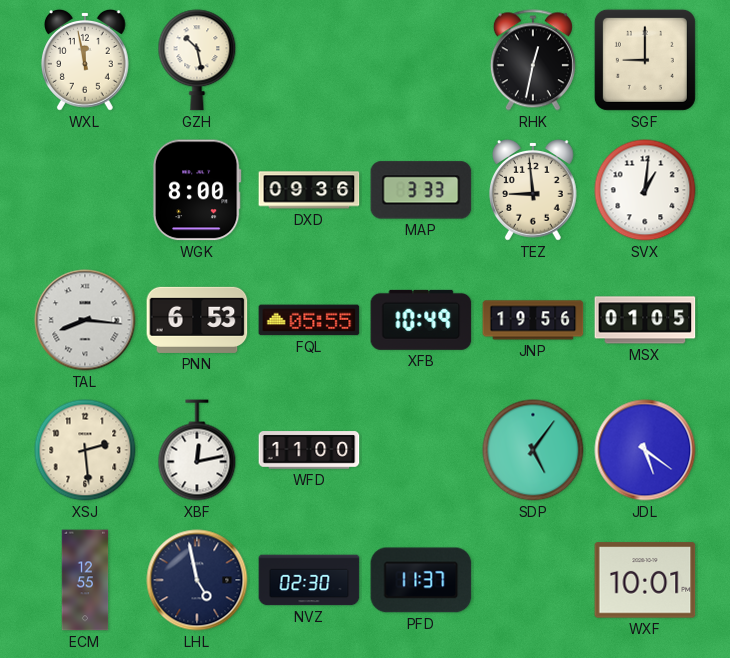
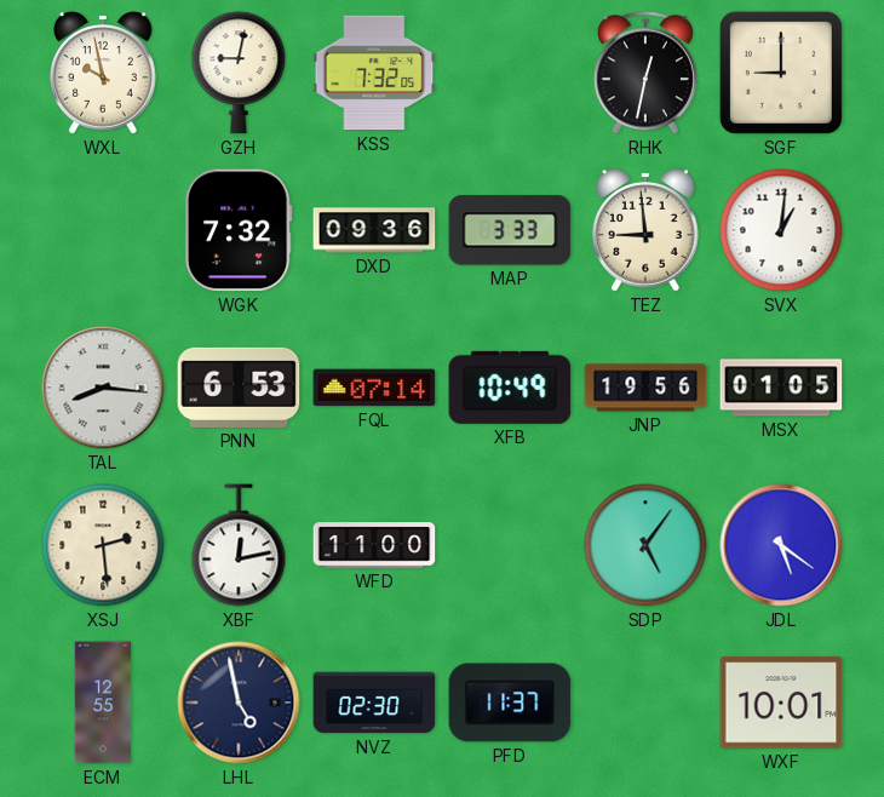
WXL: 11:58 -> 9:58
GZH: 10:28 -> 9:02
KSS: none -> 7:32
WGK: 8:00 -> 7:32
FQL: 05:55 -> 07:14
